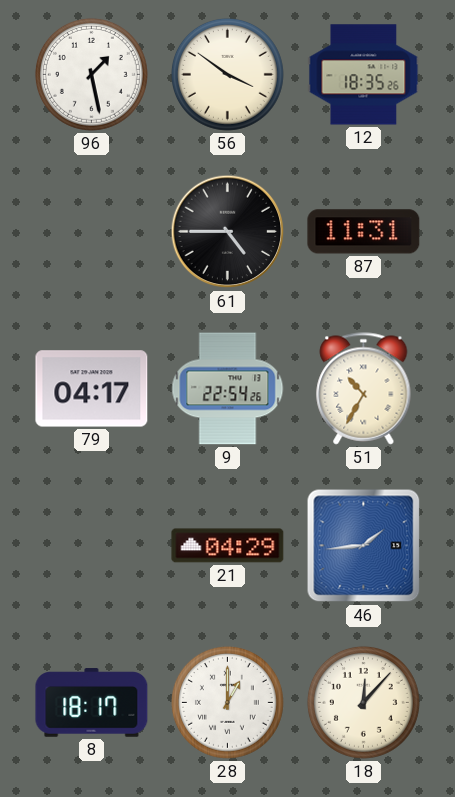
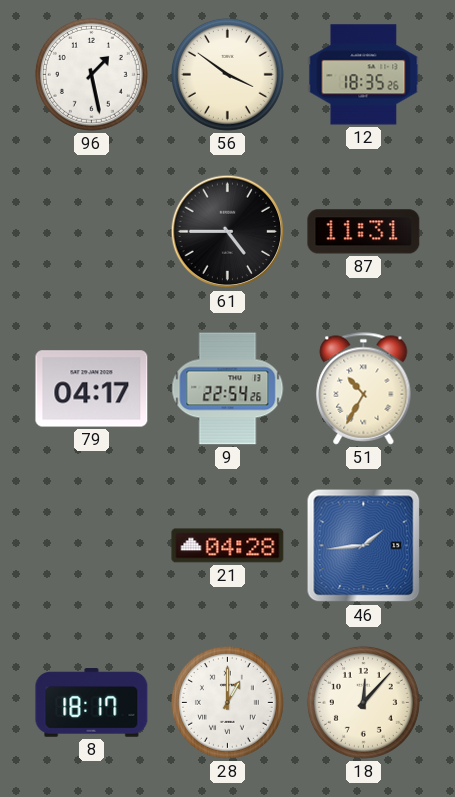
21: 04:29 -> 04:28
